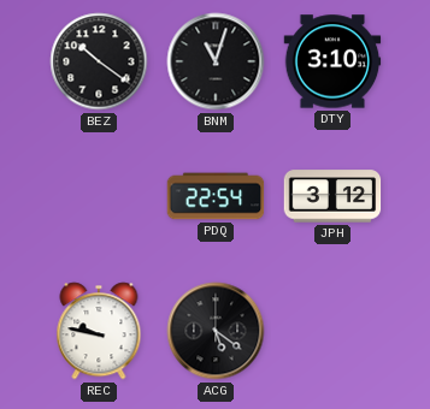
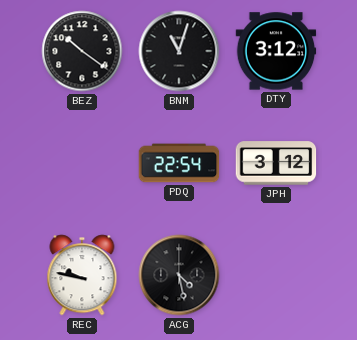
DTY: 3:10 -> 3:12
ACG: 5:21 -> 4:28
